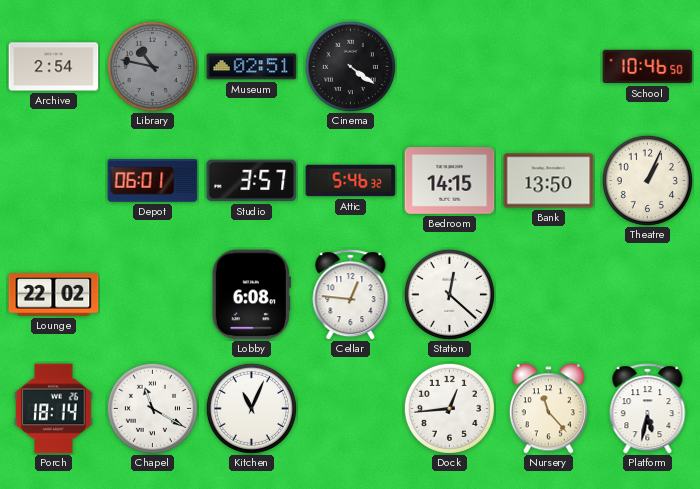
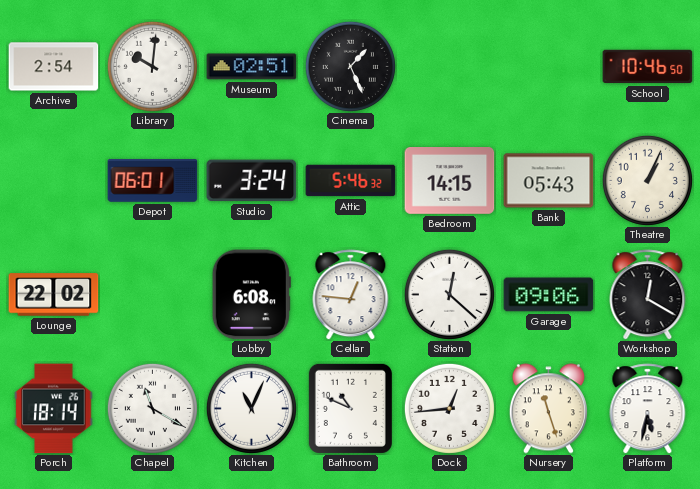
Library: 10:47 -> 10:01
Library dial: grey -> white
Cinema: 4:21 -> 1:26
Studio: 3:57 -> 3:24
Bank: 13:50 -> 05:43
Garage: none -> 09:06
Workshop: none -> 12:20
Bathroom: none -> 10:49
Nursery: 11:23 -> 11:27
